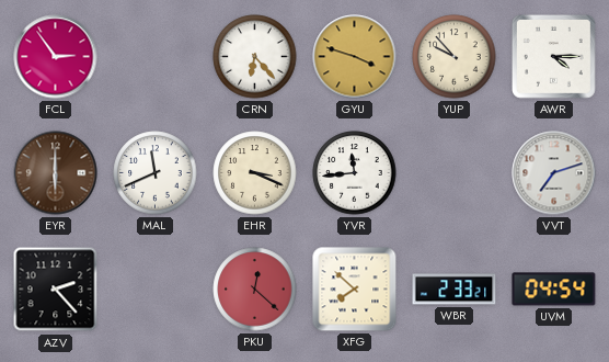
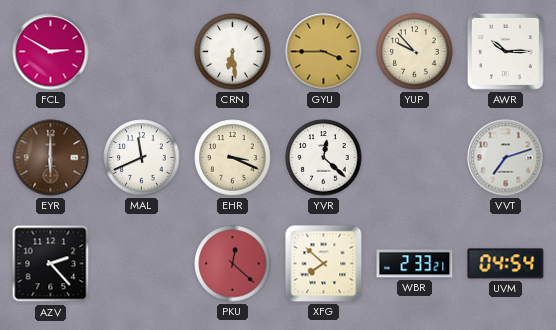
FCL: 2:54 -> 2:50
CRN: 6:23 -> 6:29
GYU: 3:48 -> 3:45
AWR: 4:15 -> 10:15
YVR: 11:44 -> 12:22
